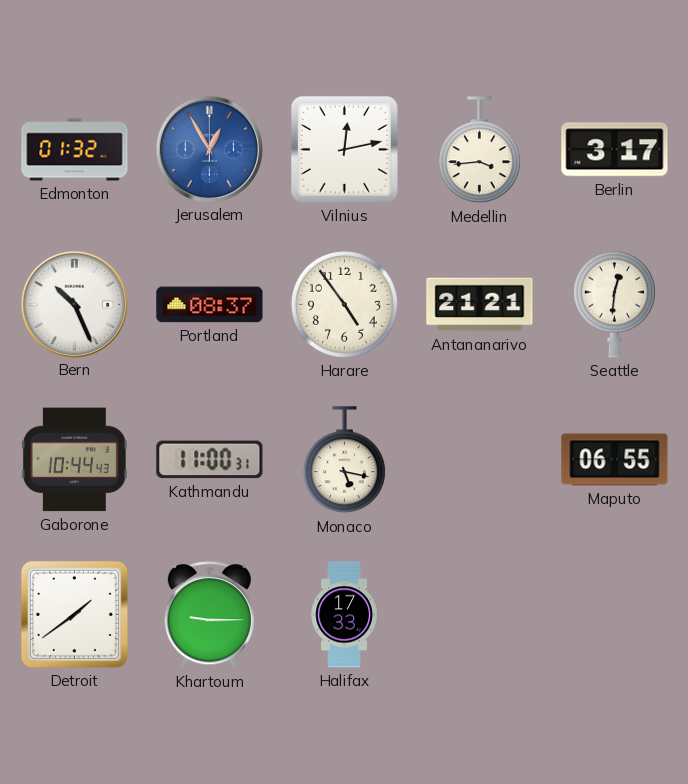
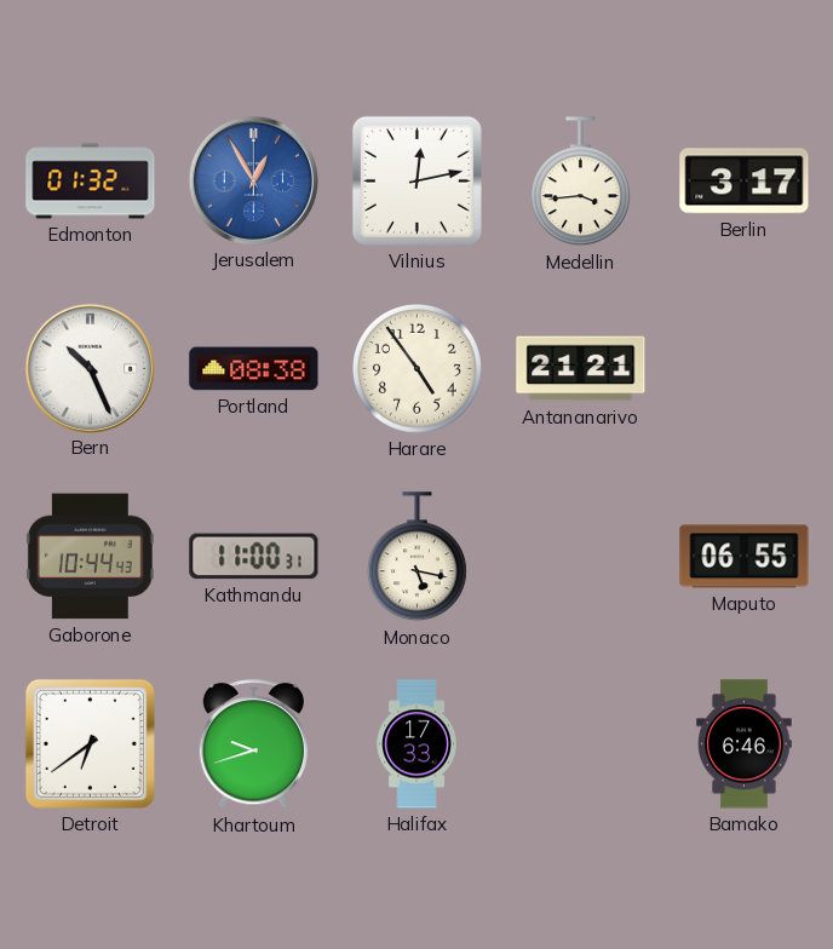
Portland: 08:37 -> 08:38
Seattle: 12:31 -> none
Detroit: 1:39 -> 6:39
Khartoum: 9:15 -> 9:42
Bamako: none -> 6:46
